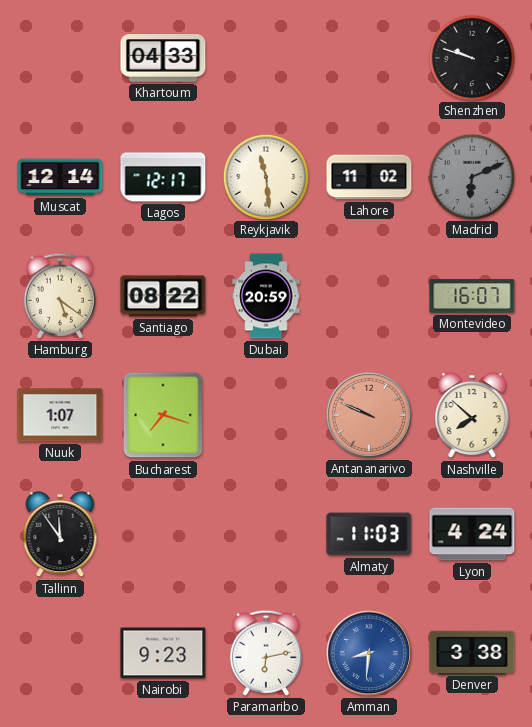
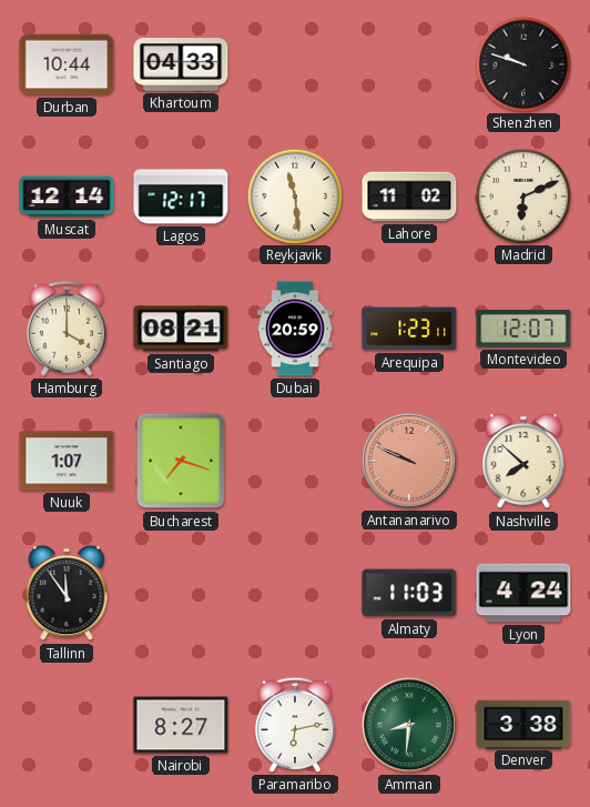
Durban: none -> 10:44
Madrid dial: grey -> cream
Hamburg: 5:21 -> 4:00
Santiago: 08:22 -> 08:21
Arequipa: none -> 1:23
Montevideo: 16:07 -> 12:07
Nairobi: 9:23 -> 8:27
Amman dial: blue -> green
